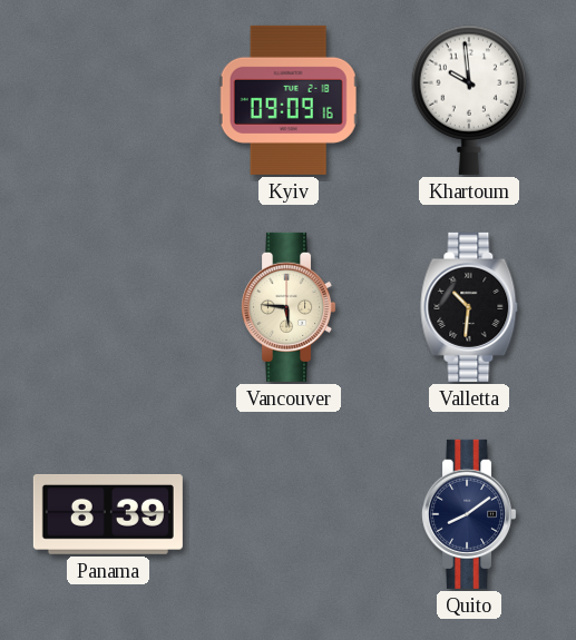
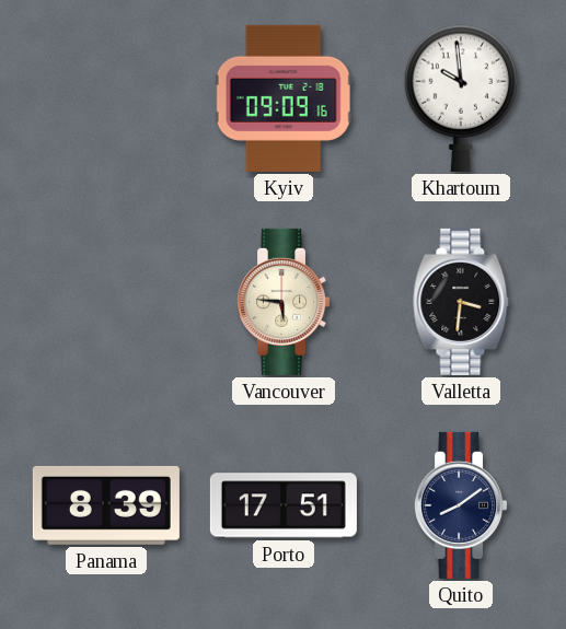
Valletta: 10:31 -> 3:31
Porto: none -> 17:51
